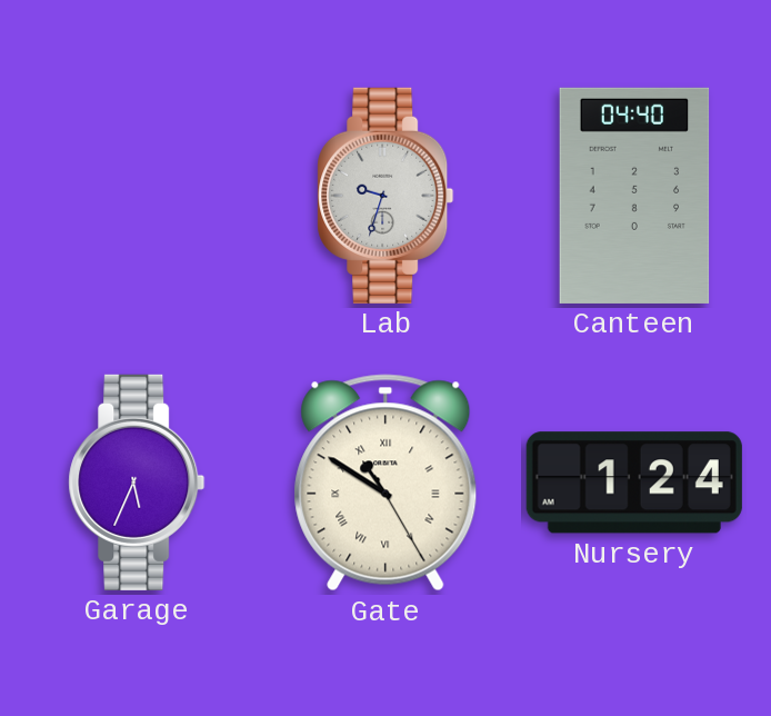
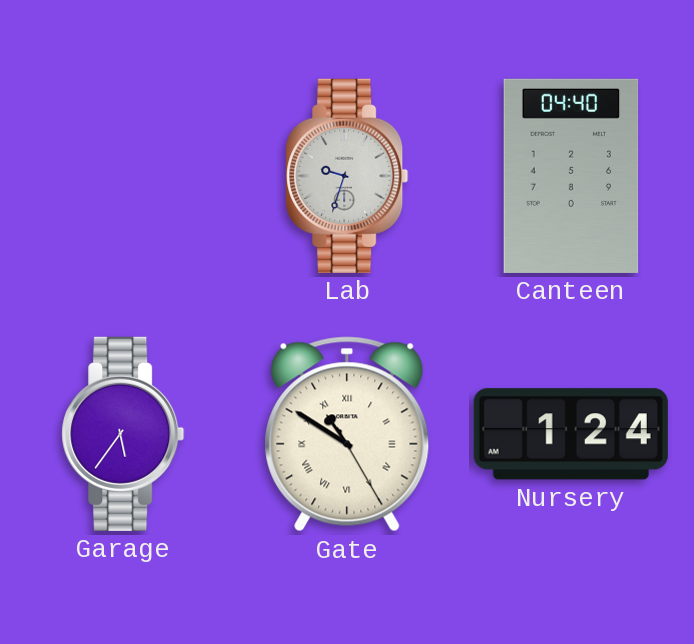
Garage: 5:34 -> 5:36
